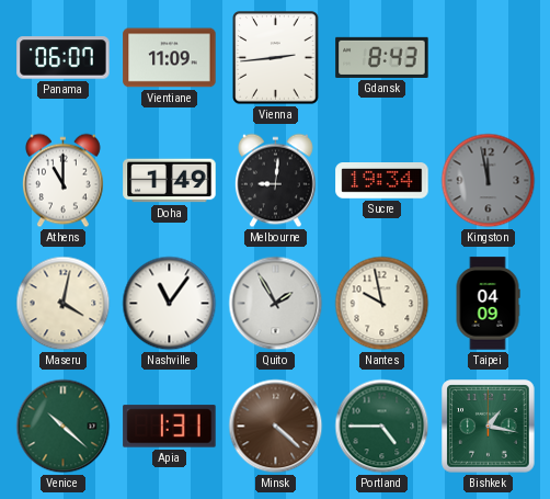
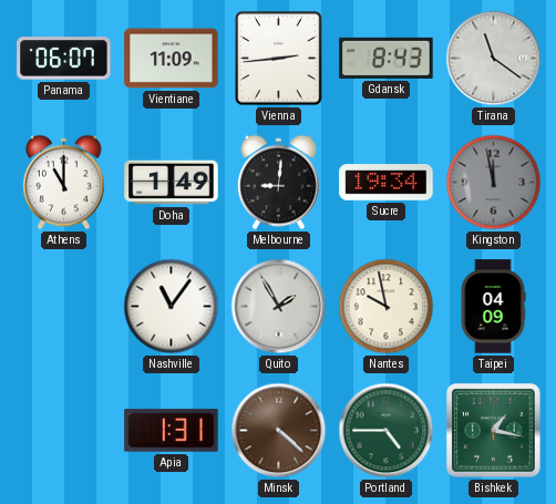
Tirana: none -> 11:21
Maseru: 4:02 -> none
Venice: 10:22 -> none
